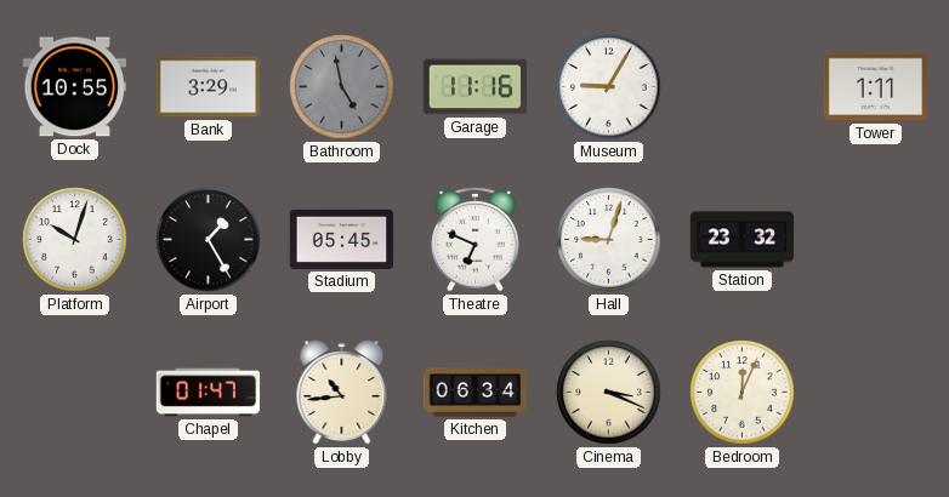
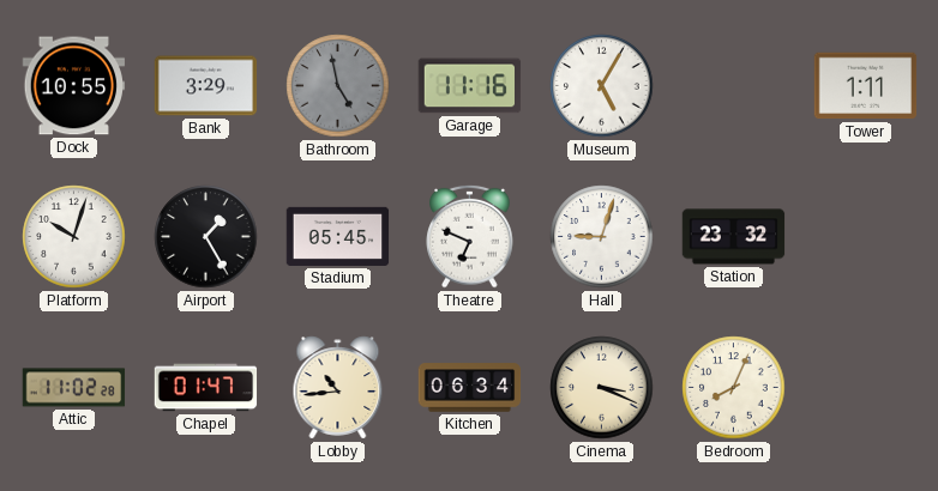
Museum: 9:05 -> 5:05
Attic: none -> 11:02
Bedroom: 12:04 -> 8:04
